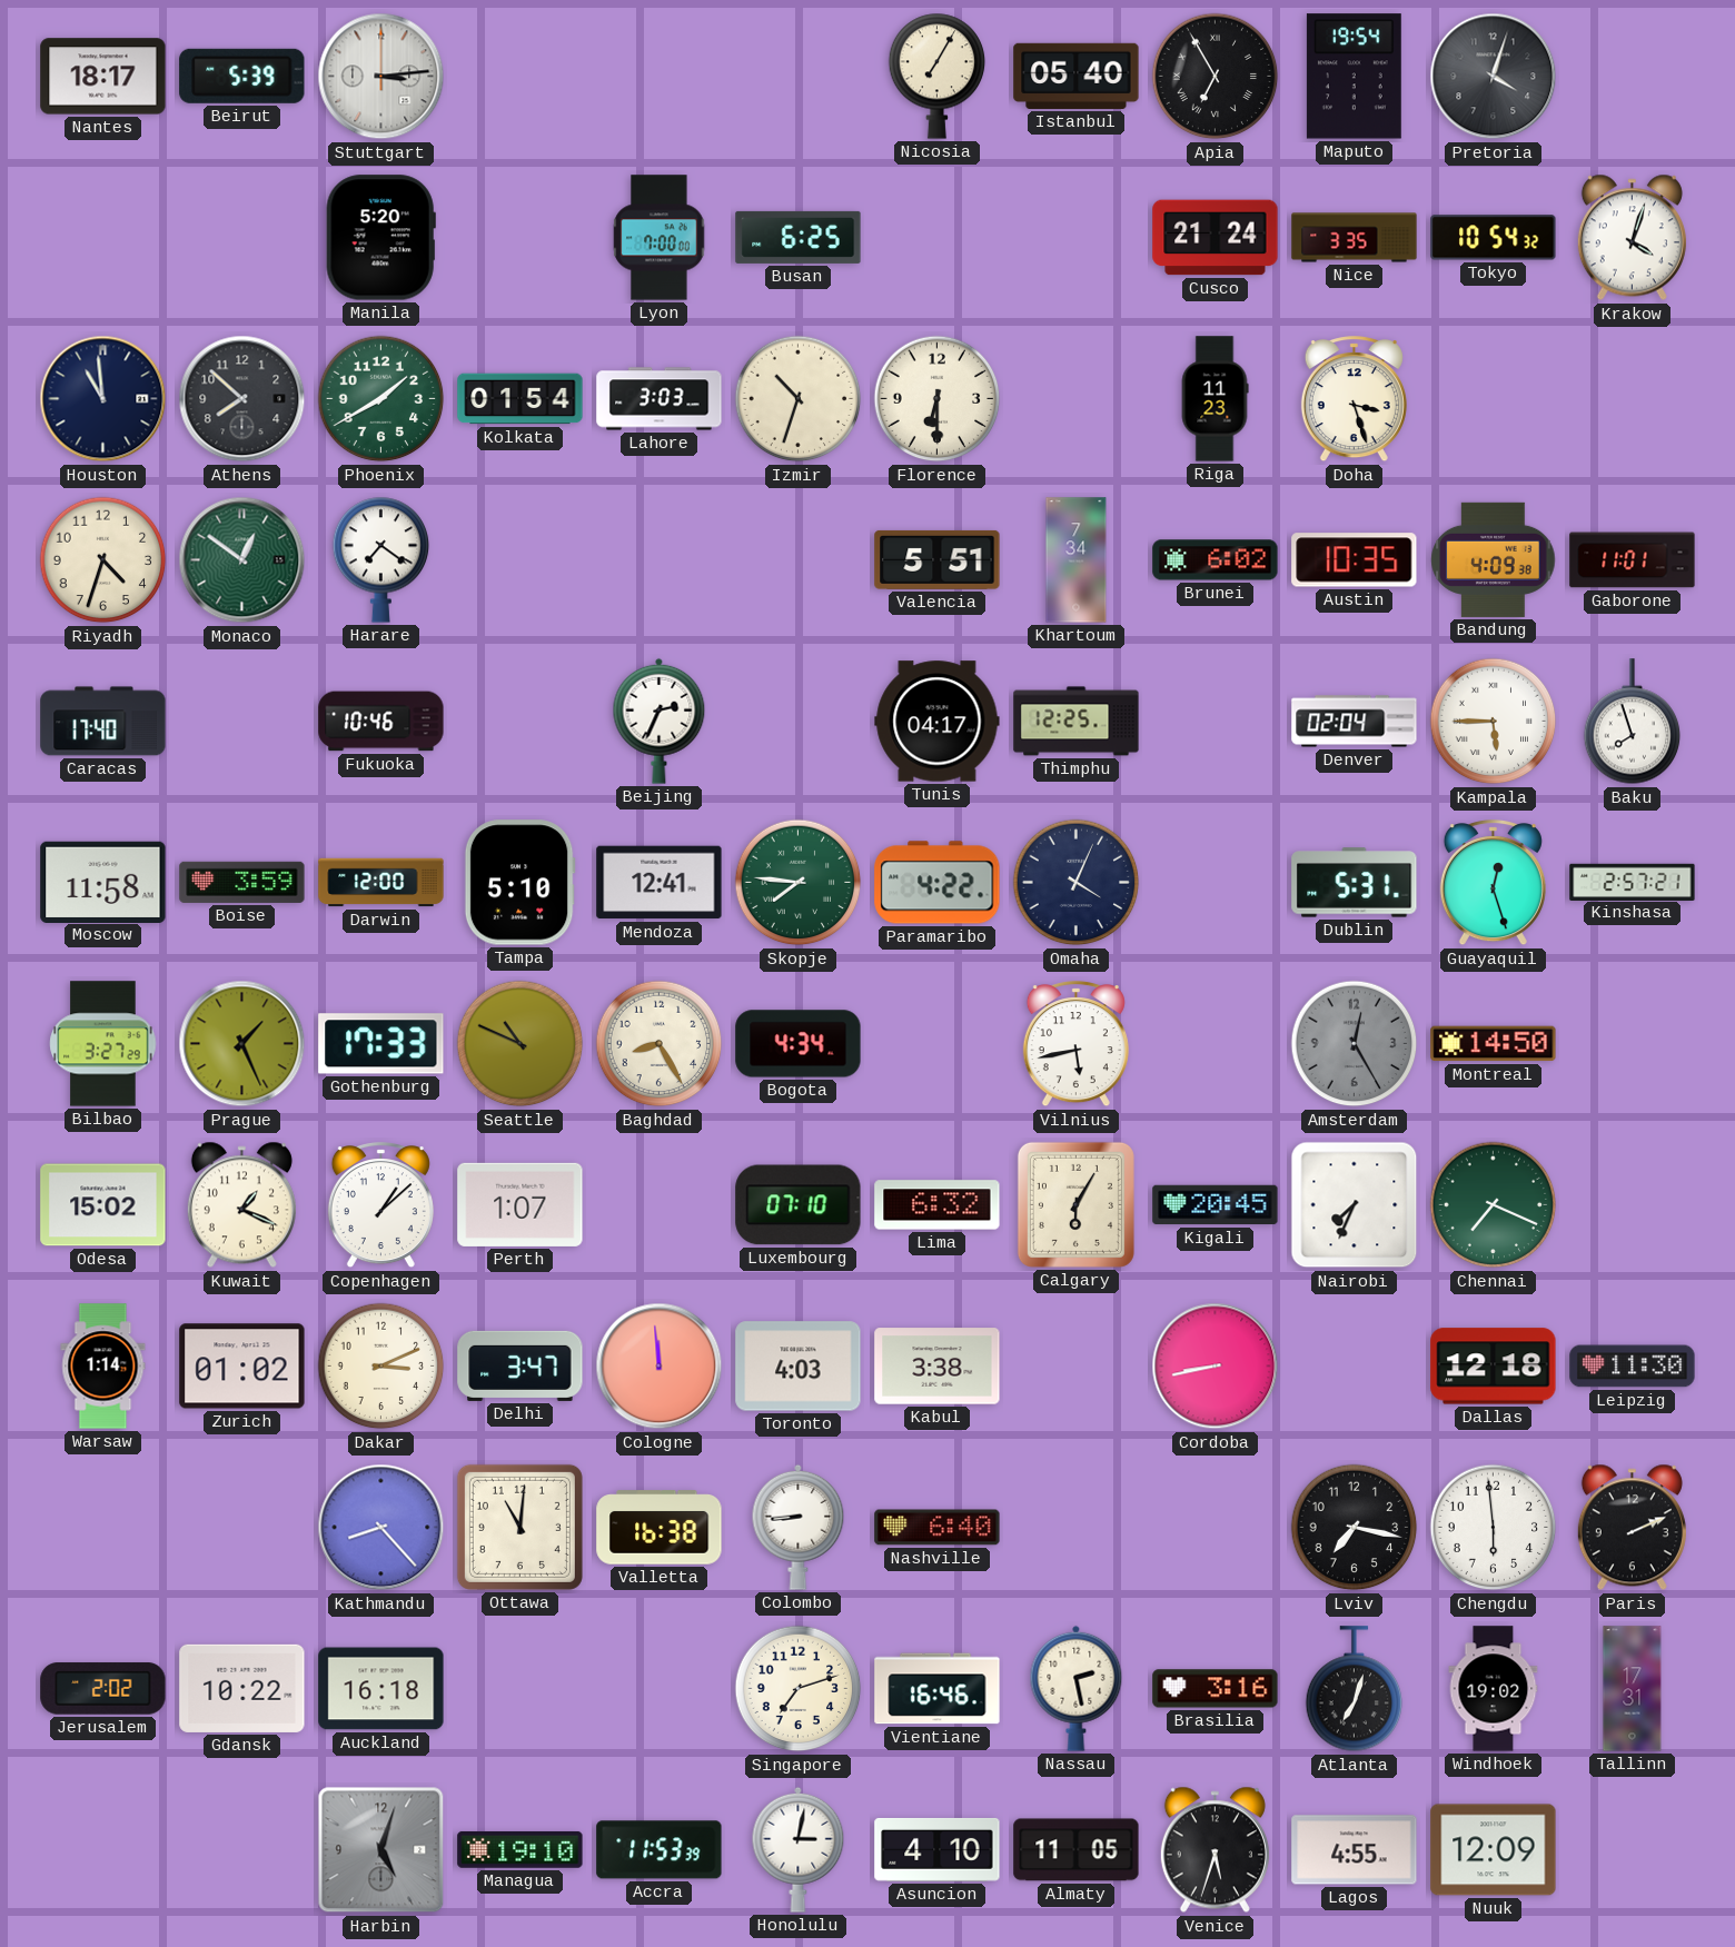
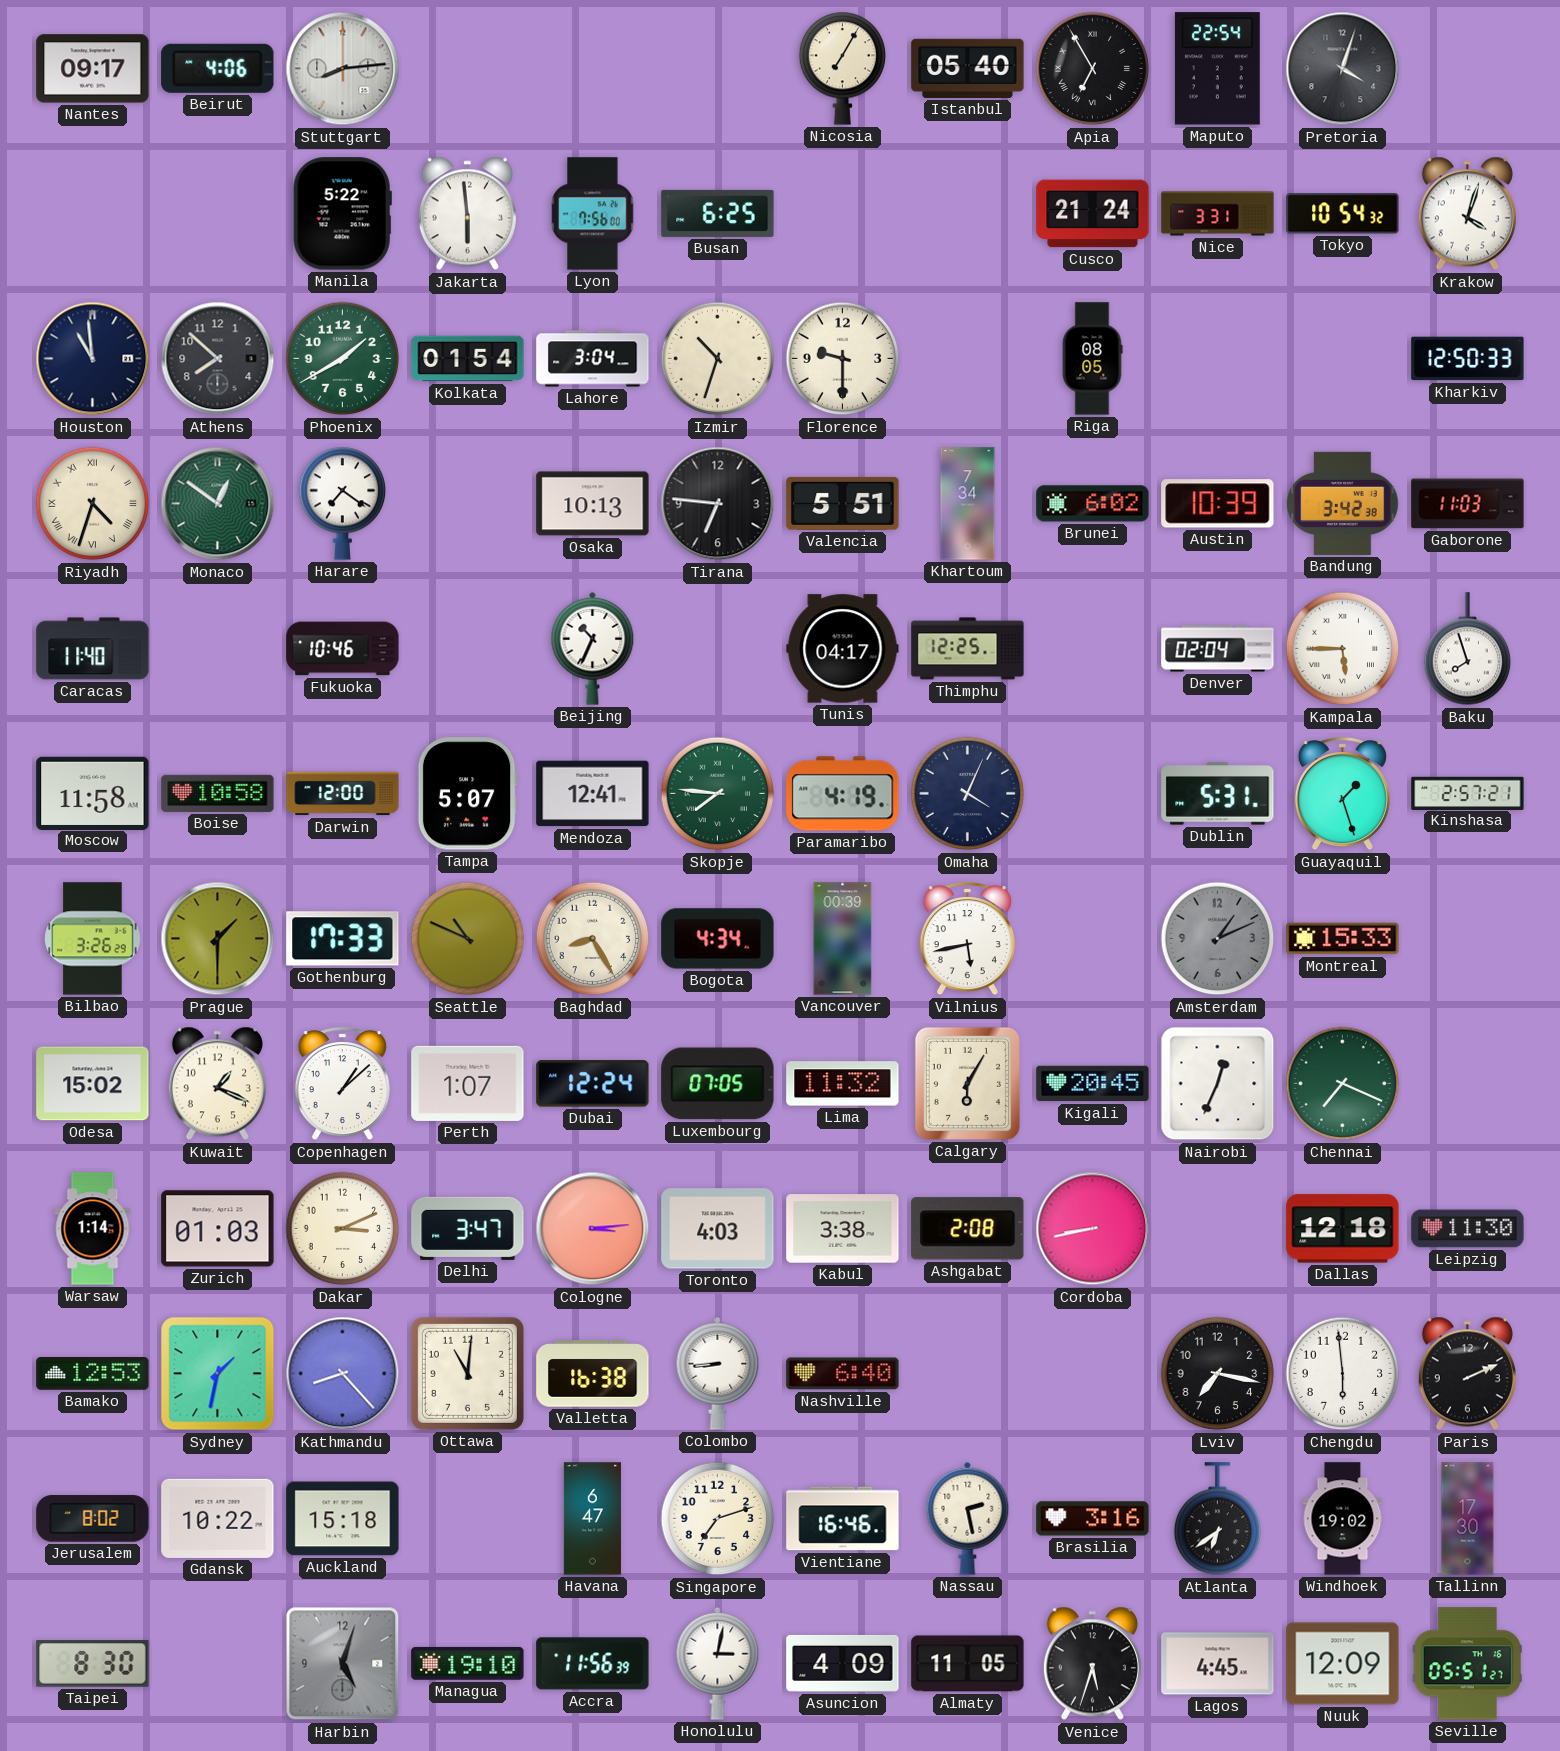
Nantes: 18:17 -> 09:17
Beirut: 5:39 -> 4:06
Stuttgart: 3:14 -> 8:14
Maputo: 19:54 -> 22:54
Manila: 5:20 -> 5:22
Jakarta: none -> 5:59
Lyon: 7:00 -> 7:56
Nice: 3:35 -> 3:31
Lahore: 3:03 -> 3:04
Florence: 6:30 -> 9:30
Riga: 11:23 -> 08:05
Doha: 3:27 -> none
Kharkiv: none -> 12:50
Riyadh numerals: Arabic -> Roman
Osaka: none -> 10:13
Tirana: none -> 6:46
Austin: 10:35 -> 10:39
Bandung: 4:09 -> 3:42
Gaborone: 11:01 -> 11:03
Caracas: 17:40 -> 11:40
Beijing: 2:34 -> 10:34
Boise: 3:59 -> 10:58
Tampa: 5:10 -> 5:07
Paramaribo: 4:22 -> 4:19
Guayaquil: 12:27 -> 1:27
Bilbao: 3:27 -> 3:26
Prague: 1:26 -> 1:30
Vancouver: none -> 00:39
Amsterdam: 12:25 -> 1:11
Montreal: 14:50 -> 15:33
Dubai: none -> 12:24
Luxembourg: 07:10 -> 07:05
Lima: 6:32 -> 11:32
Nairobi: 7:34 -> 12:34
Zurich: 01:02 -> 01:03
Cologne: 11:59 -> 3:14
Ashgabat: none -> 2:08
Bamako: none -> 12:53
Sydney: none -> 1:32
Jerusalem: 2:02 -> 8:02
Auckland: 16:18 -> 15:18
Havana: none -> 6:47
Atlanta: 7:03 -> 6:39
Tallinn: 17:31 -> 17:30
Taipei: none -> 8:30
Accra: 11:53 -> 11:56
Asuncion: 4:10 -> 4:09
Lagos: 4:55 -> 4:45
Seville: none -> 05:51
